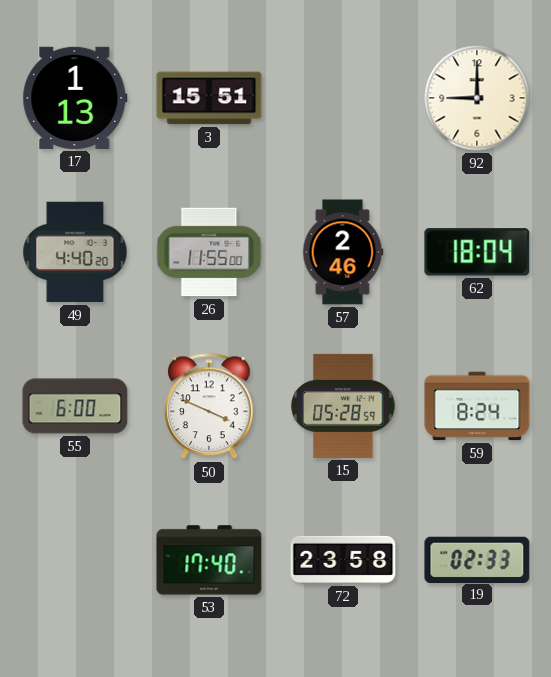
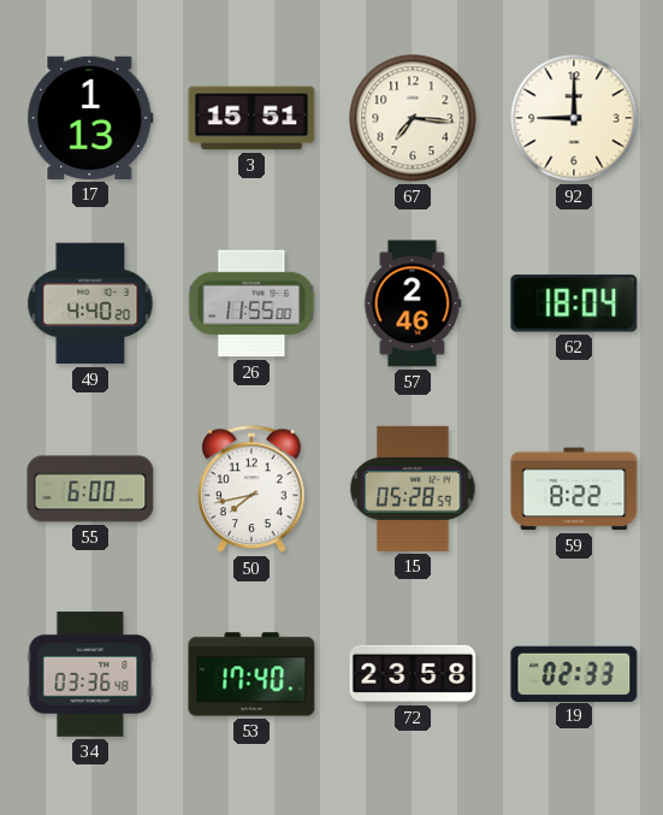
67: none -> 7:16
50: 3:49 -> 7:43
59: 8:24 -> 8:22
34: none -> 03:36
